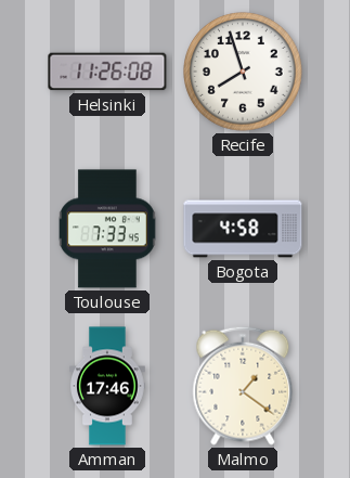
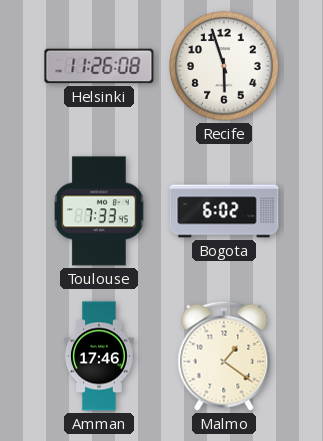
Recife: 7:57 -> 5:57
Bogota: 4:58 -> 6:02
